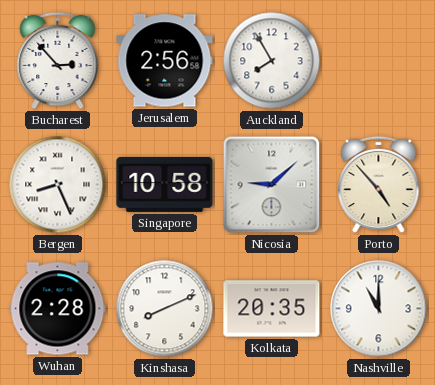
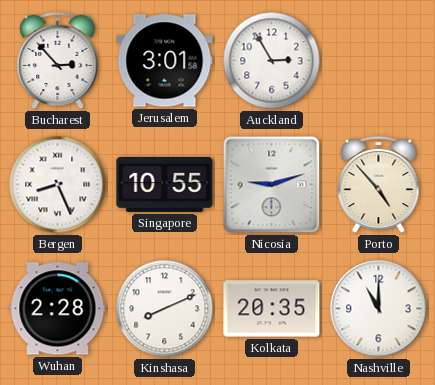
Jerusalem: 2:56 -> 3:01
Auckland: 7:55 -> 2:55
Singapore: 10:58 -> 10:55
Nicosia: 9:08 -> 9:12
